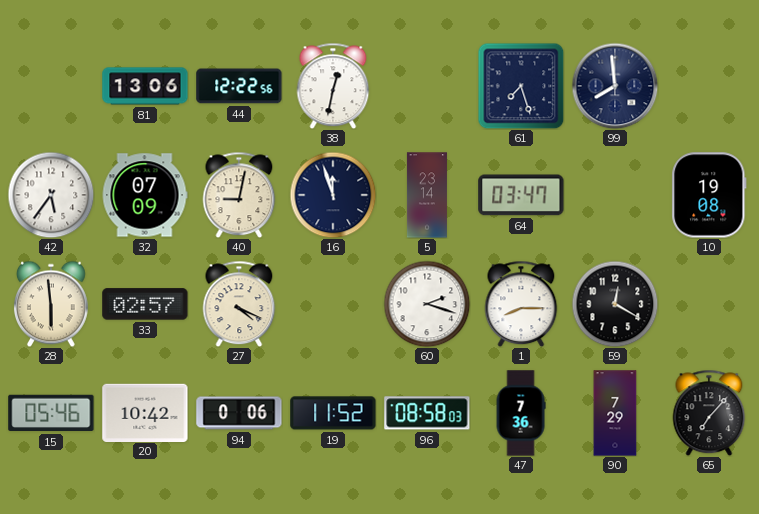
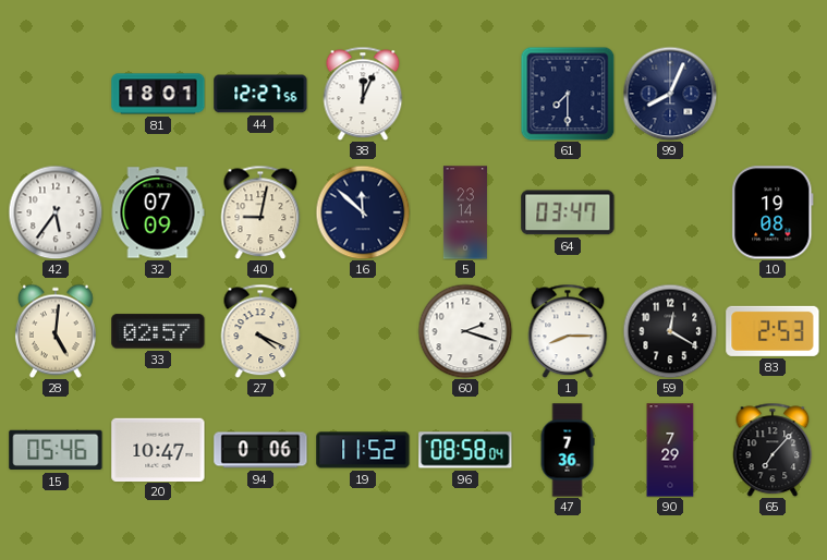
81: 13:06 -> 18:01
44: 12:22 -> 12:27
38: 12:32 -> 12:04
61: 7:27 -> 7:30
99: 7:59 -> 8:04
16: 11:57 -> 11:52
28: 5:59 -> 5:01
83: none -> 2:53
20: 10:42 -> 10:47
96: 08:58:03 -> 08:58:04
